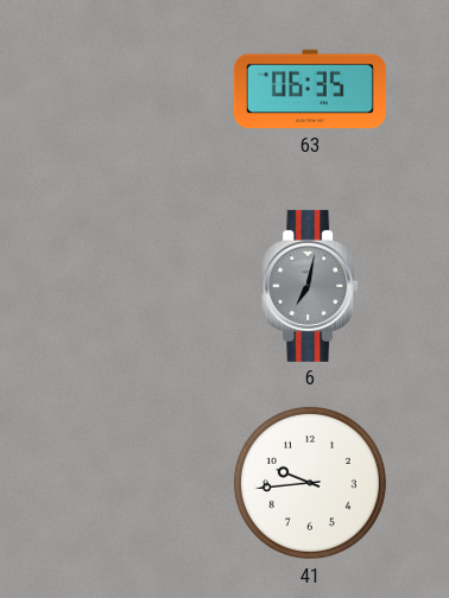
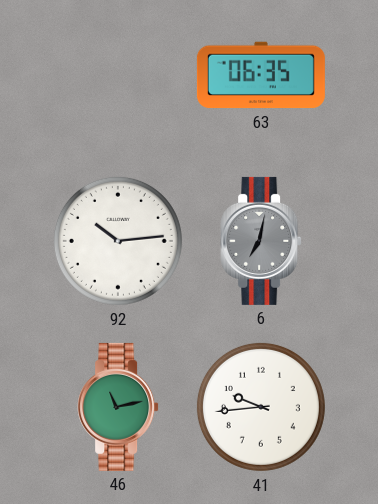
92: none -> 10:14
46: none -> 11:13
